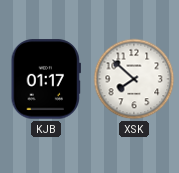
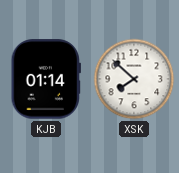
KJB: 01:17 -> 01:14
